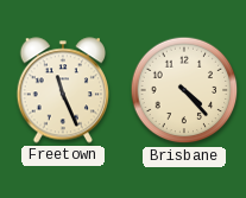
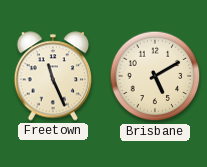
Brisbane: 4:23 -> 5:10
